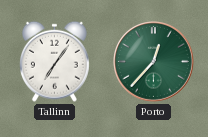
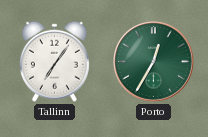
Porto: 12:37 -> 12:35
